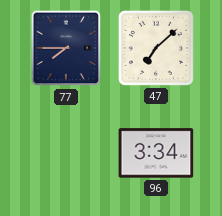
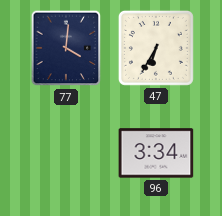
77: 7:45 -> 4:01
47: 7:08 -> 6:35
